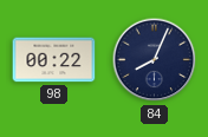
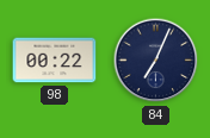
84: 8:04 -> 7:04
